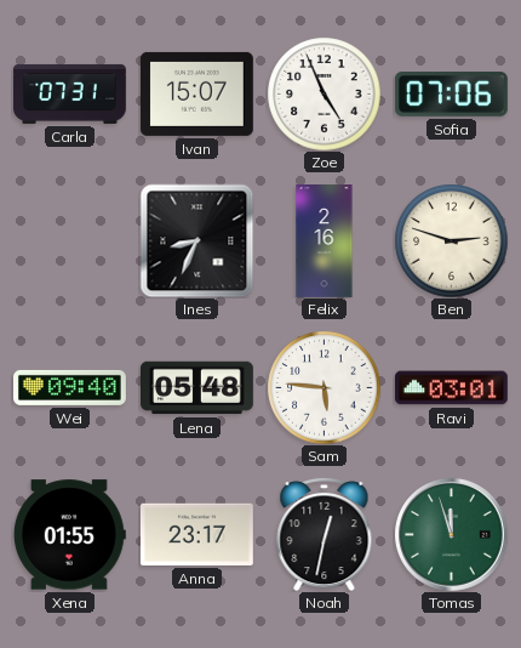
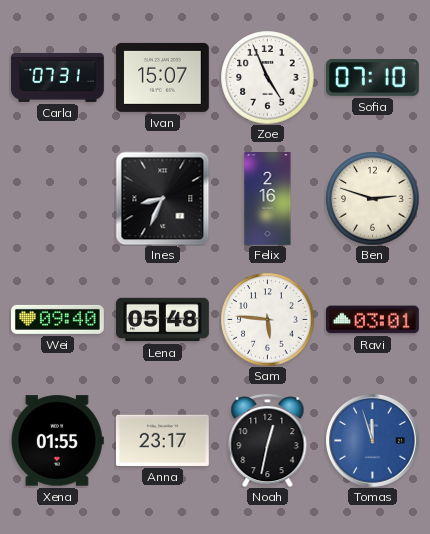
Sofia: 07:06 -> 07:10
Tomas dial: green -> blue
